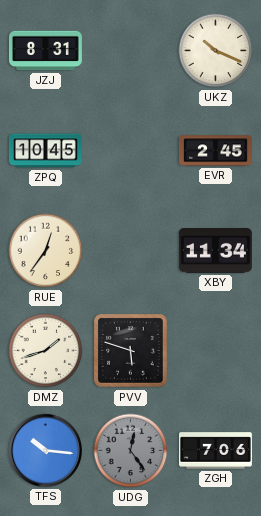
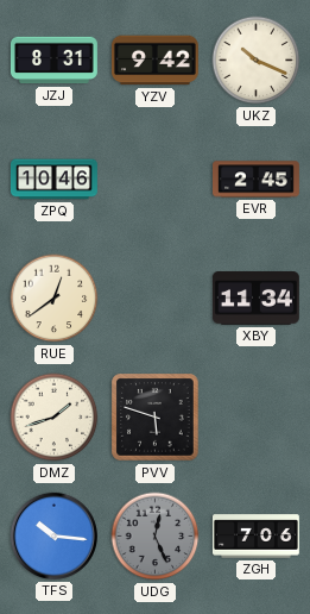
YZV: none -> 9:42
ZPQ: 10:45 -> 10:46
RUE: 12:36 -> 12:39
UDG: 12:24 -> 12:26
